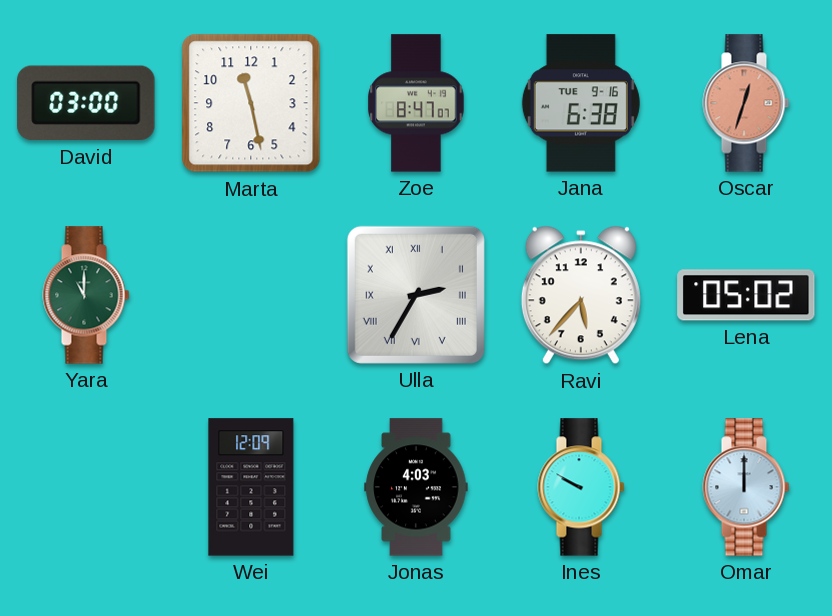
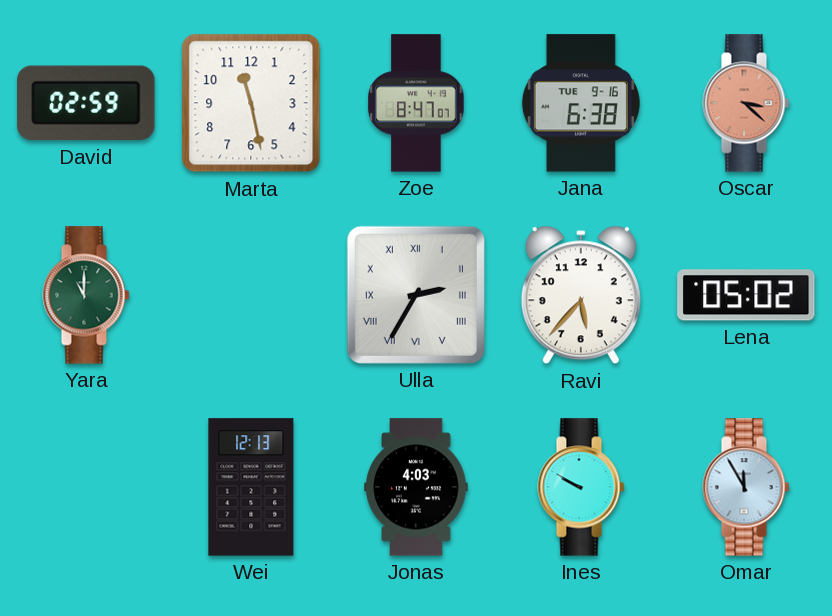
David: 03:00 -> 02:59
Oscar: 12:33 -> 3:22
Wei: 12:09 -> 12:13
Omar: 12:00 -> 11:55
